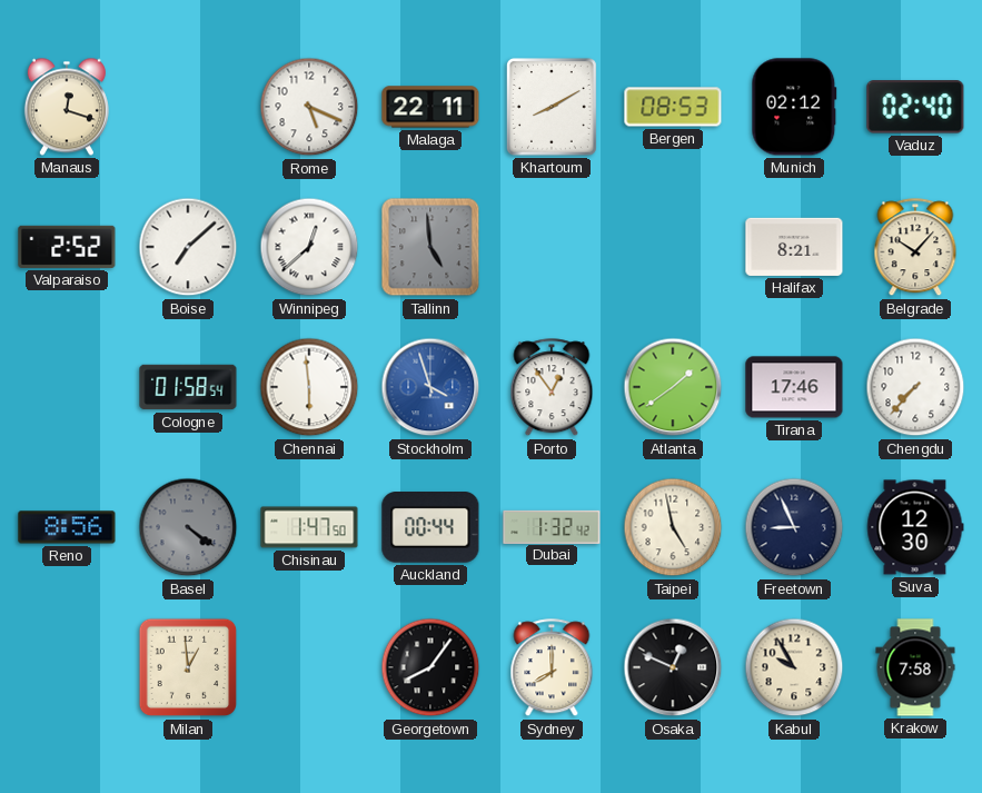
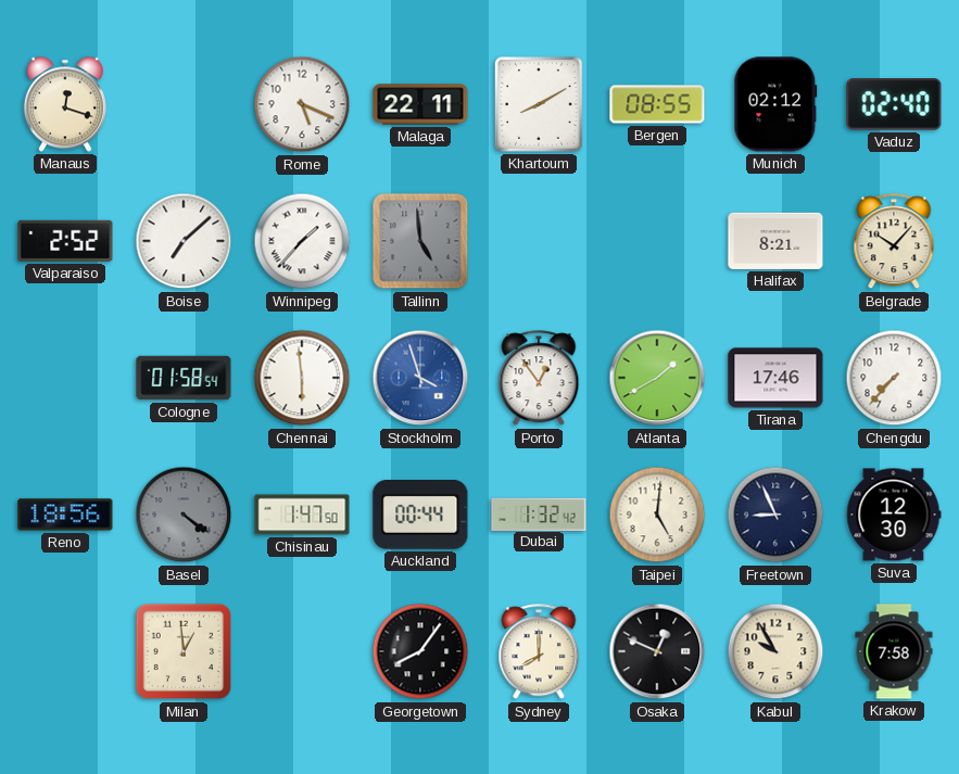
Bergen: 08:53 -> 08:55
Winnipeg: 12:38 -> 1:37
Atlanta: 1:39 -> 1:40
Reno: 8:56 -> 18:56
Taipei: 4:58 -> 5:01
